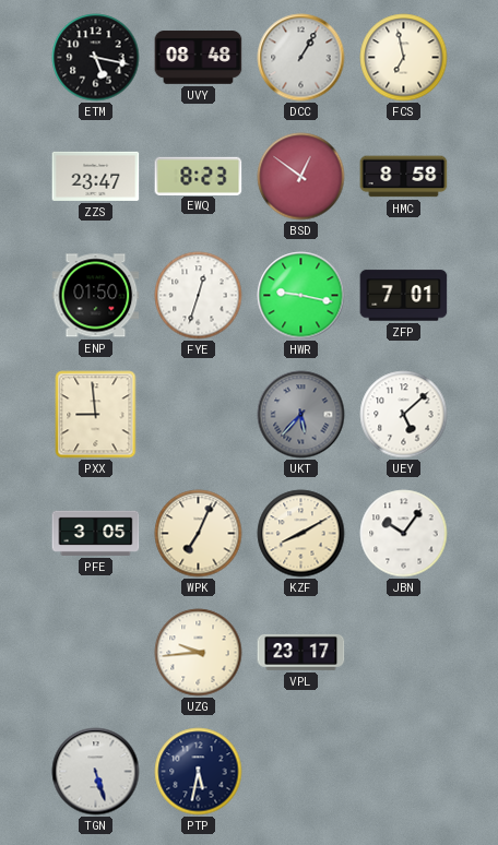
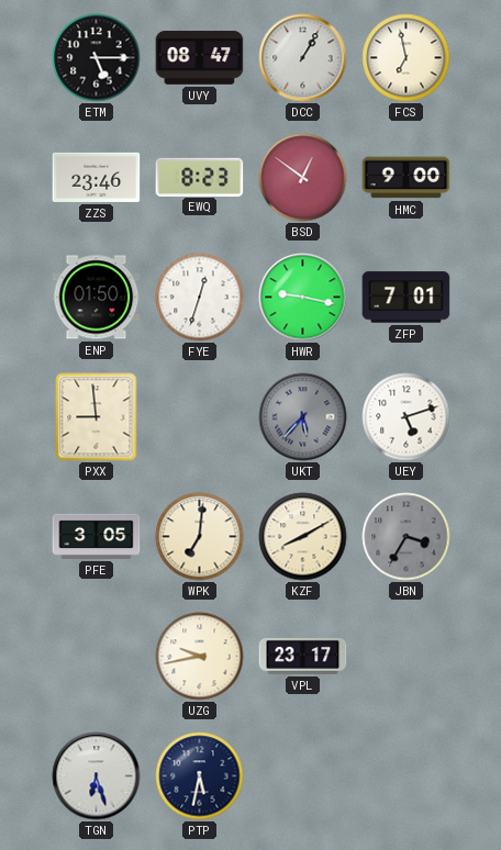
ETM: 5:17 -> 5:15
UVY: 08:48 -> 08:47
ZZS: 23:47 -> 23:46
HMC: 8:58 -> 9:00
UEY: 5:08 -> 5:12
WPK: 7:04 -> 7:01
JBN: 10:06 -> 3:35
JBN dial: white -> grey
UZG: 9:44 -> 9:43
TGN: 5:27 -> 6:27
